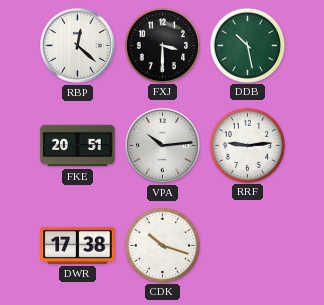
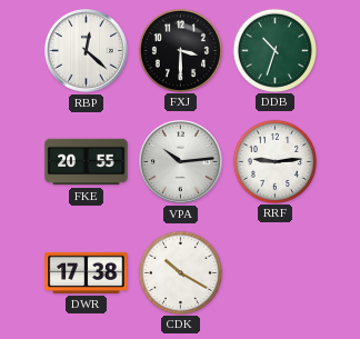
DDB: 10:28 -> 10:33
FKE: 20:51 -> 20:55
CDK: 10:18 -> 10:20
